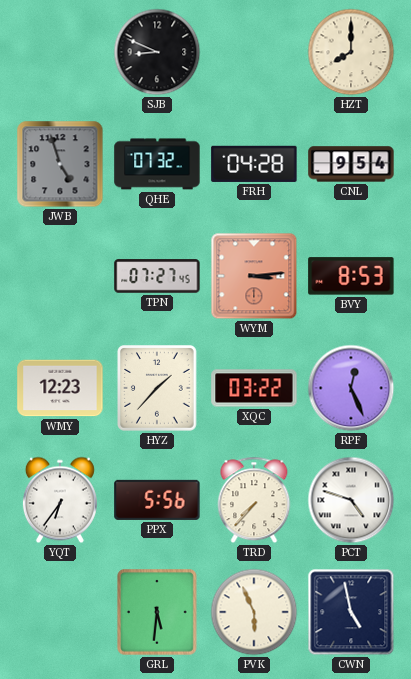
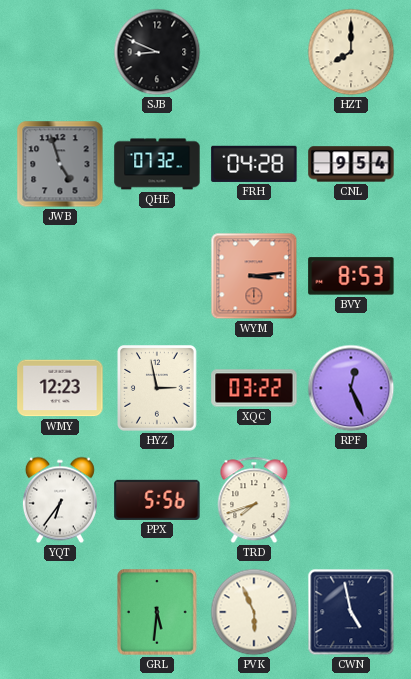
TPN: 07:27 -> none
HYZ: 1:37 -> 2:58
TRD: 7:37 -> 7:42
PCT: 4:48 -> none
